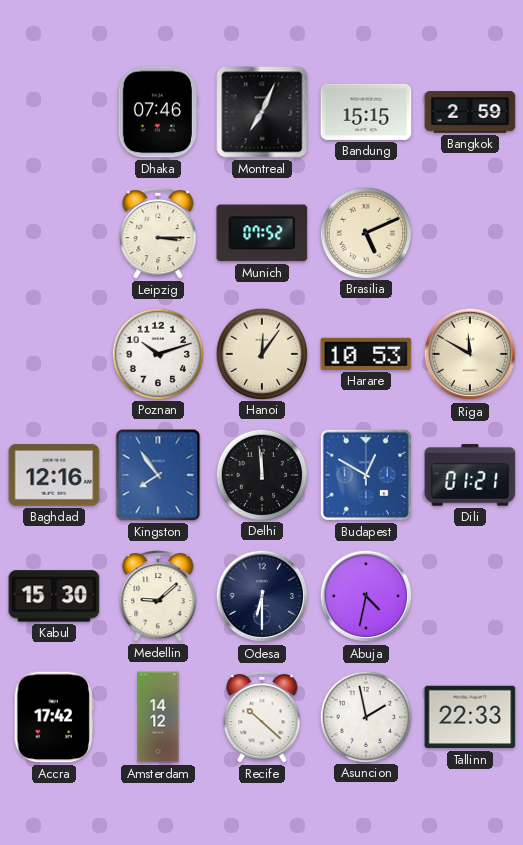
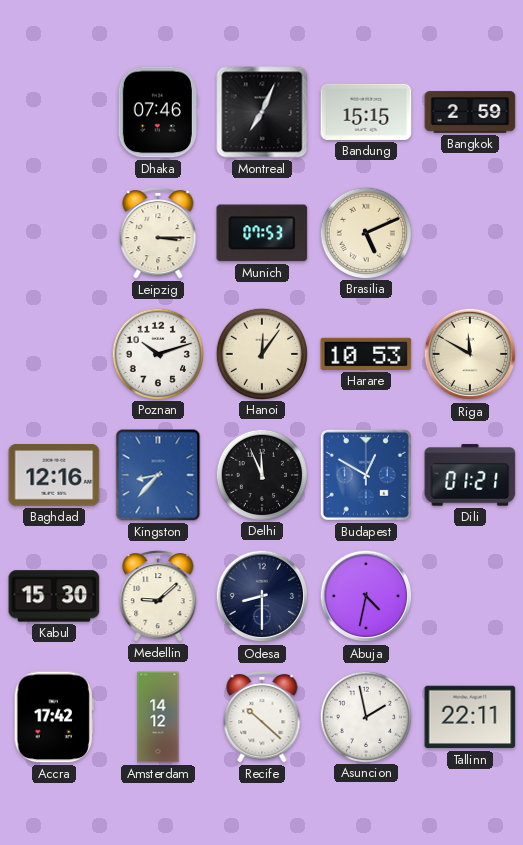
Munich: 07:52 -> 07:53
Kingston: 7:54 -> 8:37
Delhi: 11:59 -> 11:56
Odesa: 6:30 -> 8:30
Tallinn: 22:33 -> 22:11
